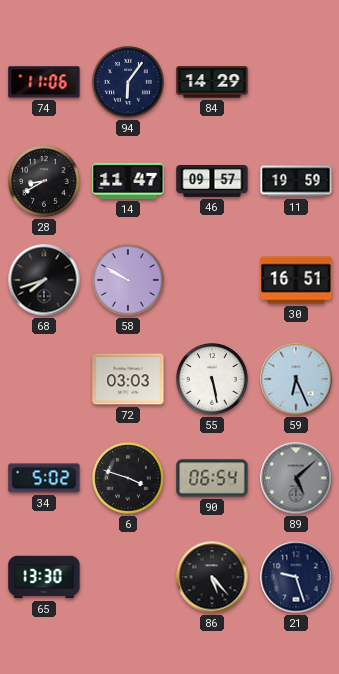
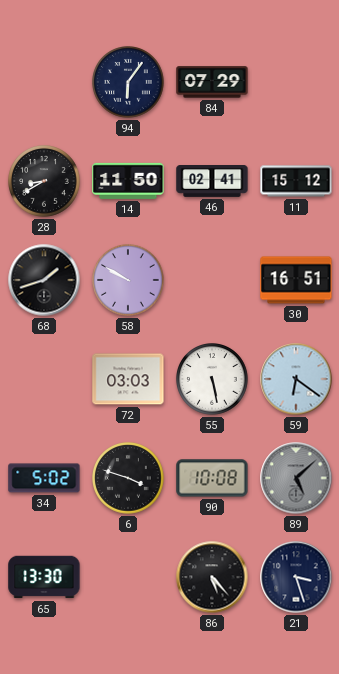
74: 11:06 -> none
84: 14:29 -> 07:29
14: 11:47 -> 11:50
46: 09:57 -> 02:41
11: 19:59 -> 15:12
68: 7:42 -> 1:42
59: 6:26 -> 6:21
90: 06:54 -> 10:08
21: 9:27 -> 3:27
